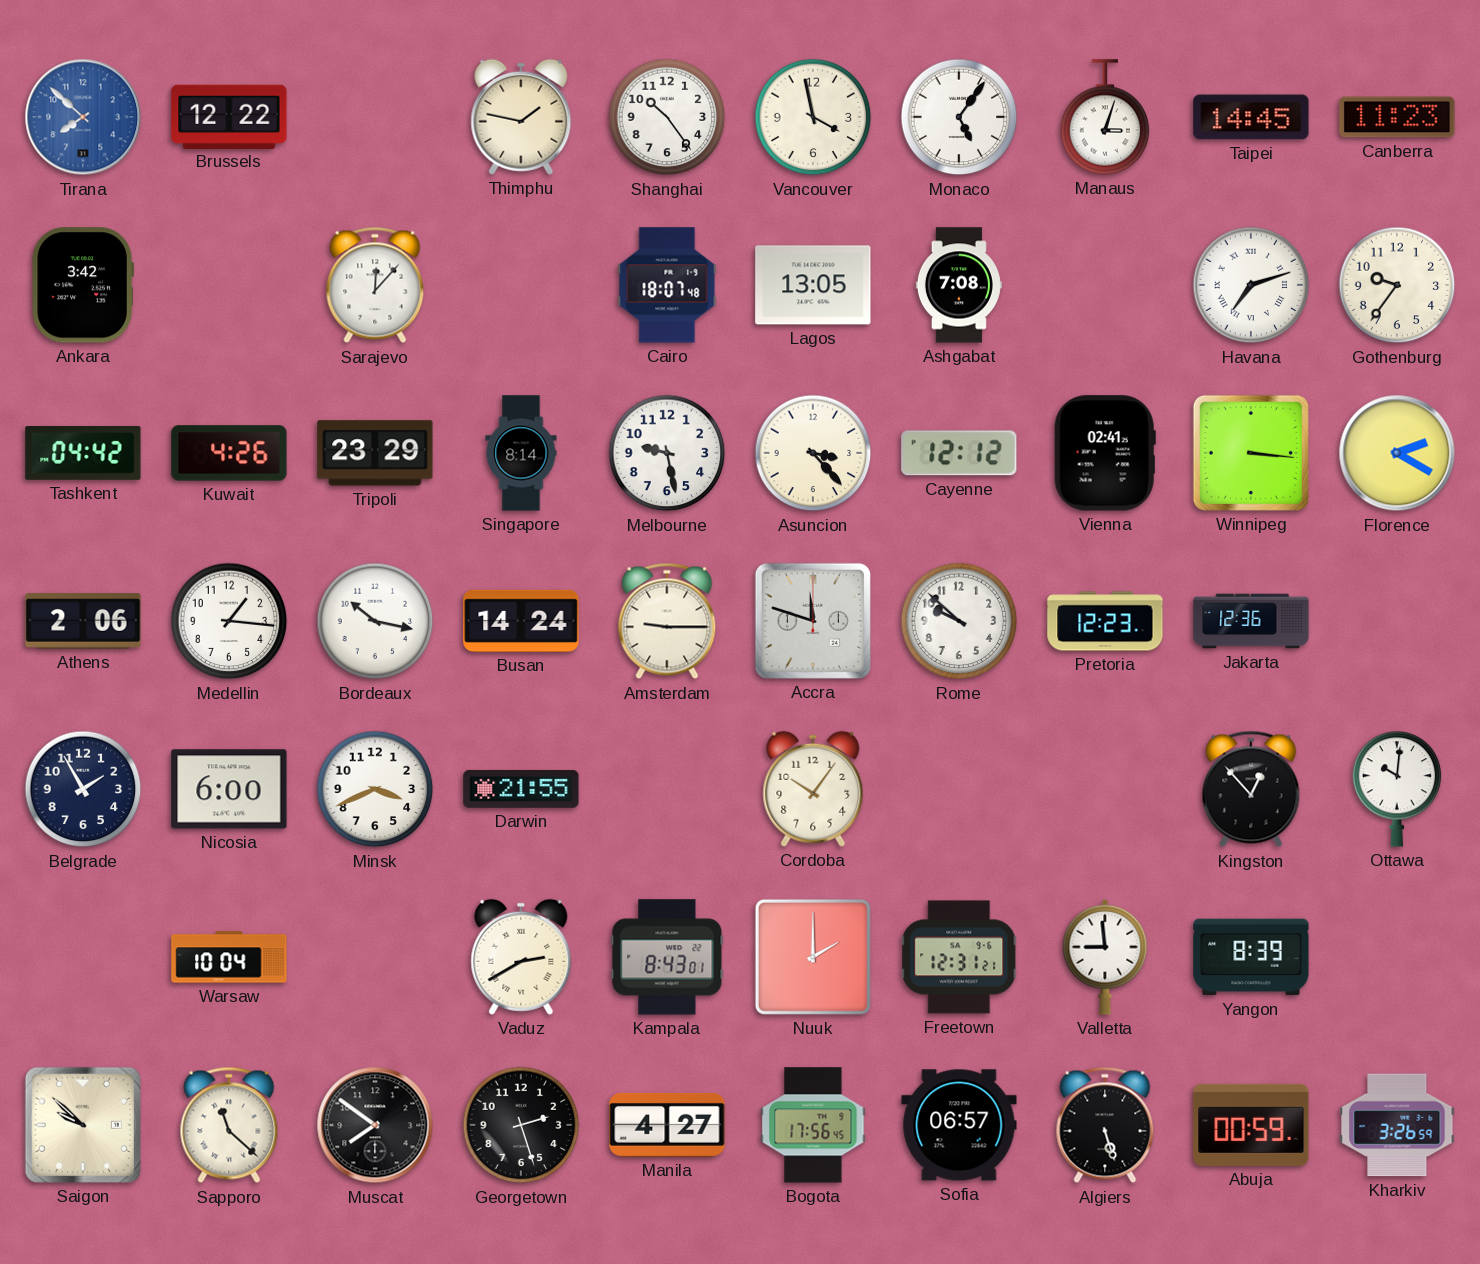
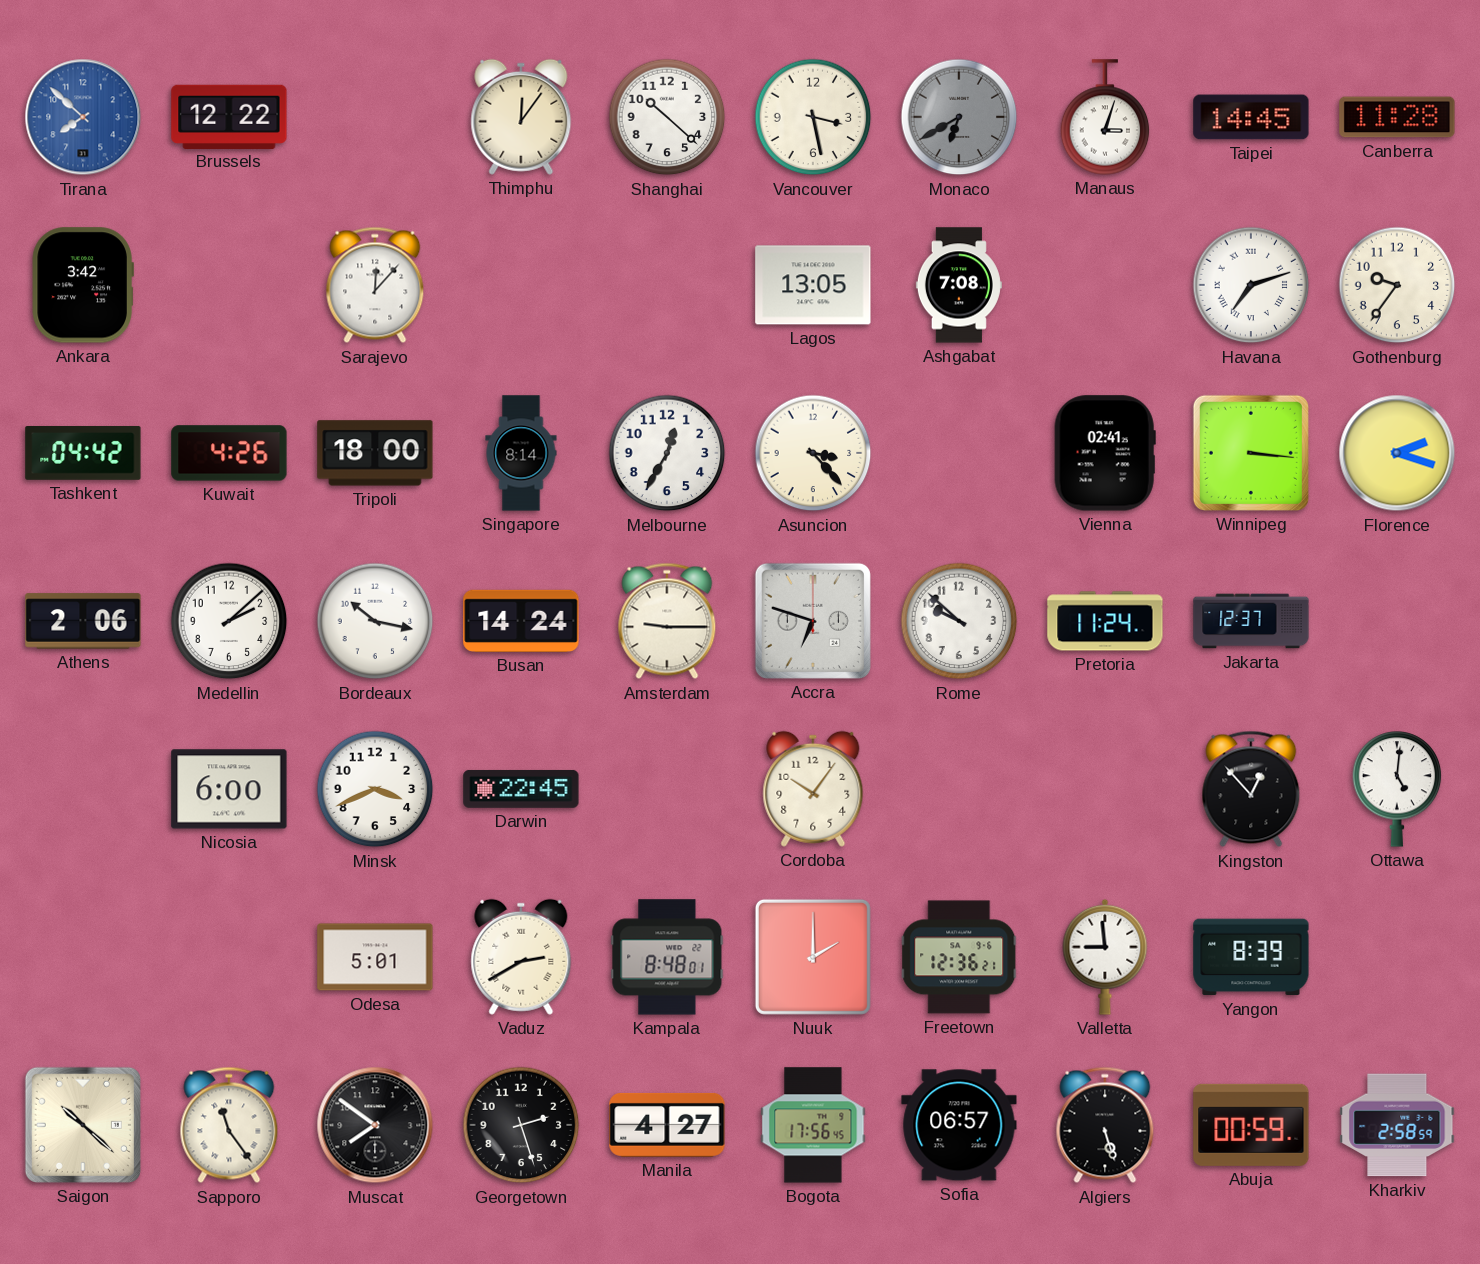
Thimphu: 1:47 -> 12:06
Shanghai: 10:24 -> 10:22
Vancouver: 3:58 -> 3:28
Monaco: 5:06 -> 6:40
Monaco dial: white -> grey
Canberra: 11:23 -> 11:28
Cairo: 18:07 -> none
Tripoli: 23:29 -> 18:00
Melbourne: 9:28 -> 12:35
Cayenne: 12:12 -> none
Florence: 2:20 -> 2:18
Medellin: 1:16 -> 2:08
Accra: 11:48 -> 6:48
Pretoria: 12:23 -> 11:24
Jakarta: 12:36 -> 12:37
Belgrade: 1:55 -> none
Darwin: 21:55 -> 22:45
Ottawa: 10:01 -> 5:01
Warsaw: 10:04 -> none
Odesa: none -> 5:01
Kampala: 8:43 -> 8:48
Freetown: 12:31 -> 12:36
Saigon: 9:52 -> 10:22
Sapporo: 11:22 -> 11:24
Kharkiv: 3:26 -> 2:58
